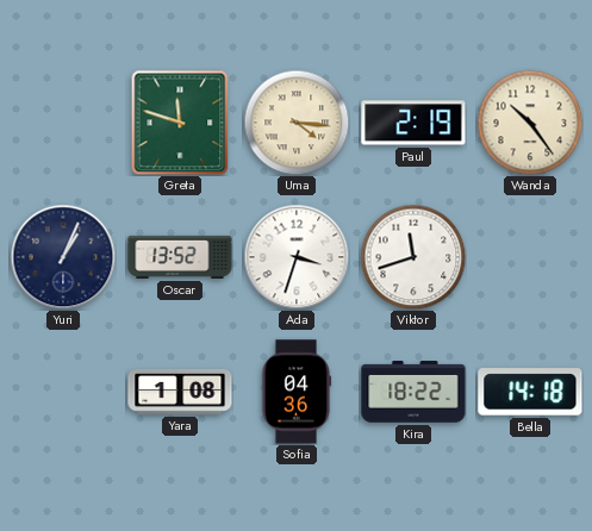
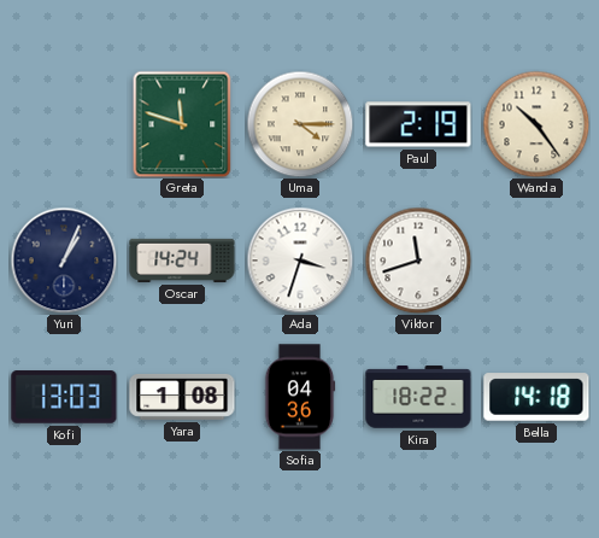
Uma: 4:16 -> 4:15
Oscar: 13:52 -> 14:24
Kofi: none -> 13:03
